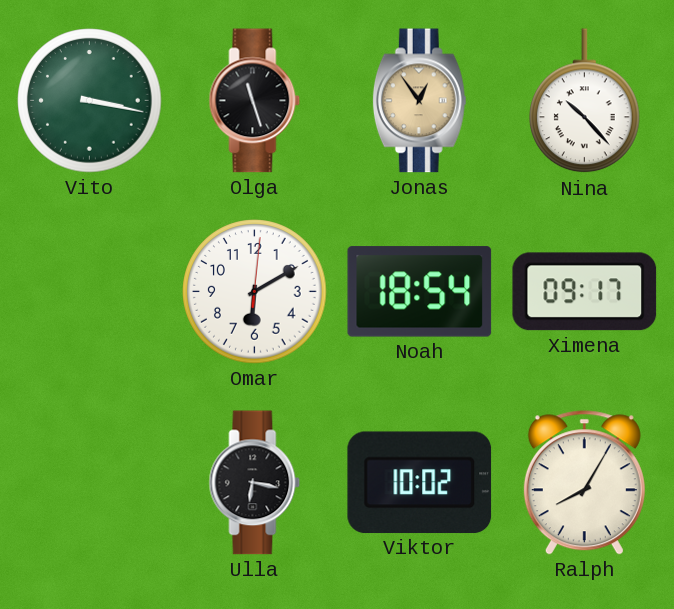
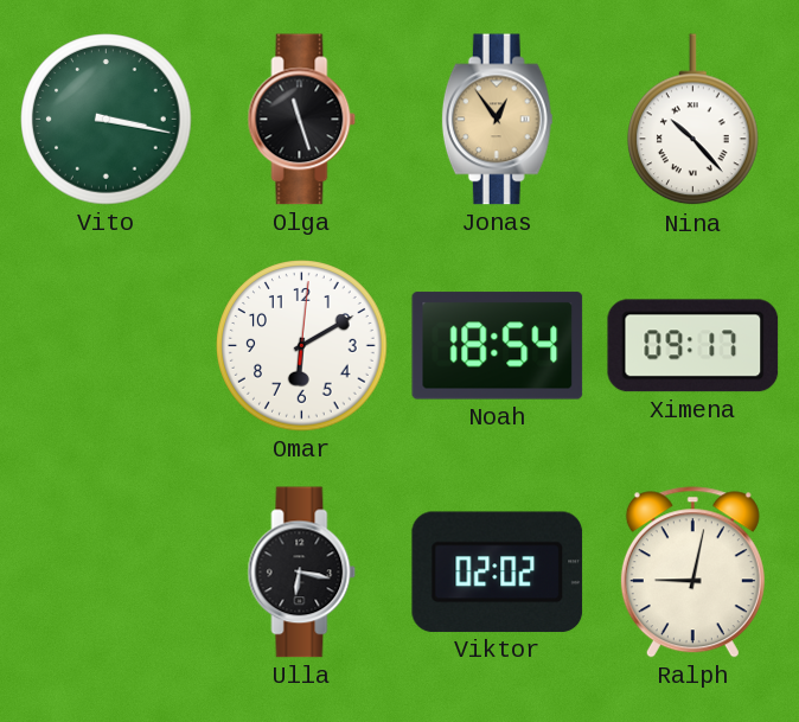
Viktor: 10:02 -> 02:02
Ralph: 8:05 -> 9:02
